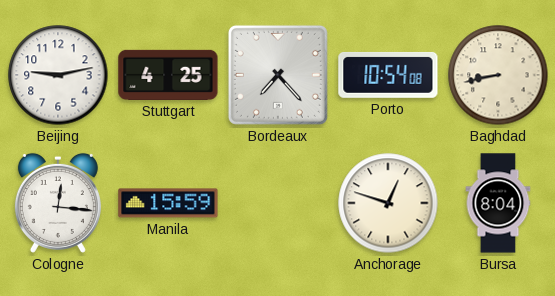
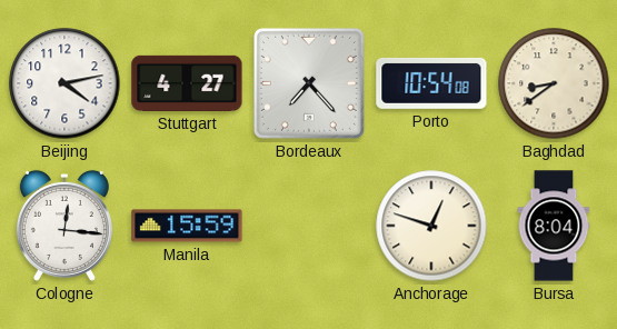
Beijing: 9:13 -> 4:13
Stuttgart: 4:25 -> 4:27
Baghdad: 8:43 -> 8:39
